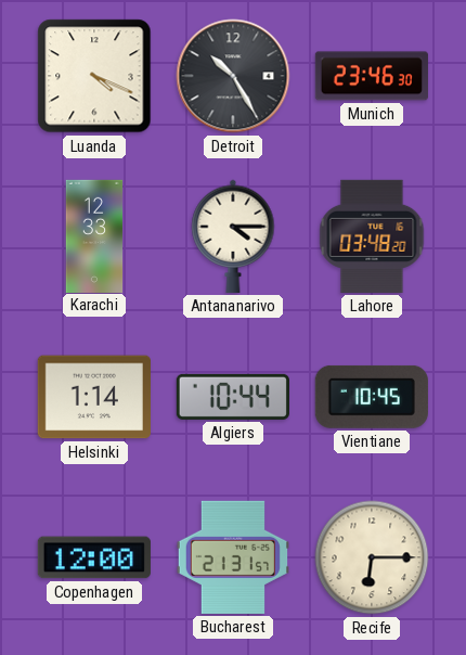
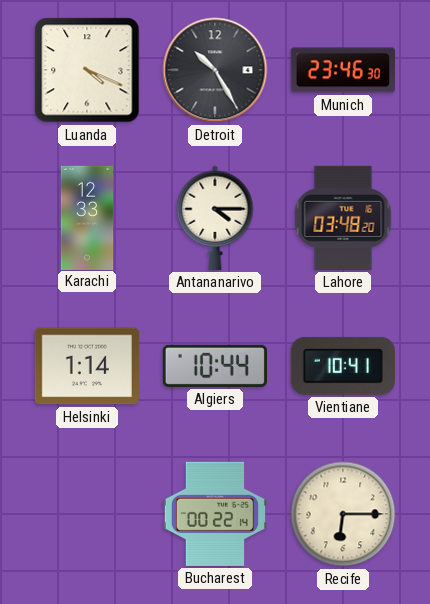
Vientiane: 10:45 -> 10:41
Copenhagen: 12:00 -> none
Bucharest: 21:31 -> 00:22
